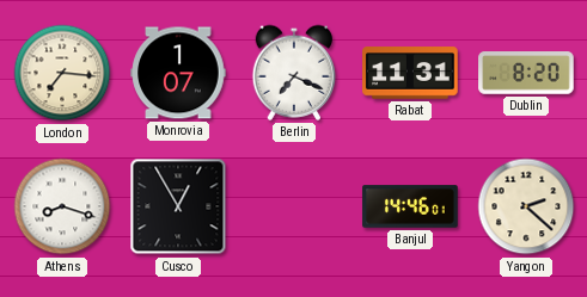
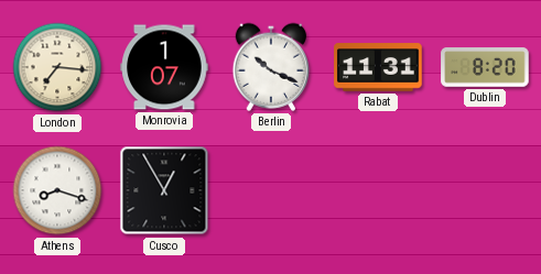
Berlin: 7:19 -> 10:19
Banjul: 14:46 -> none
Yangon: 2:22 -> none
